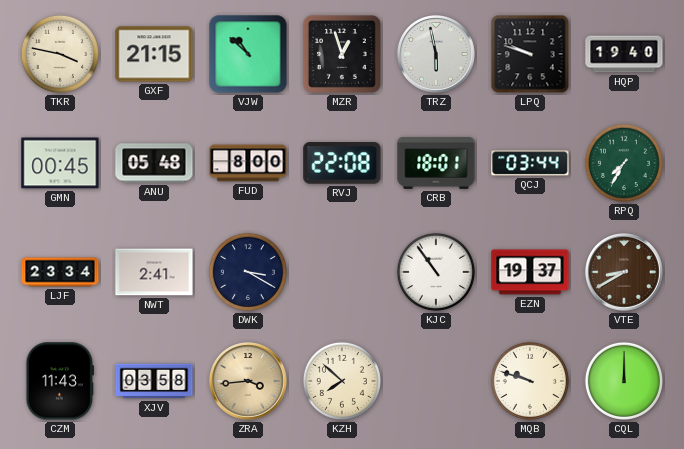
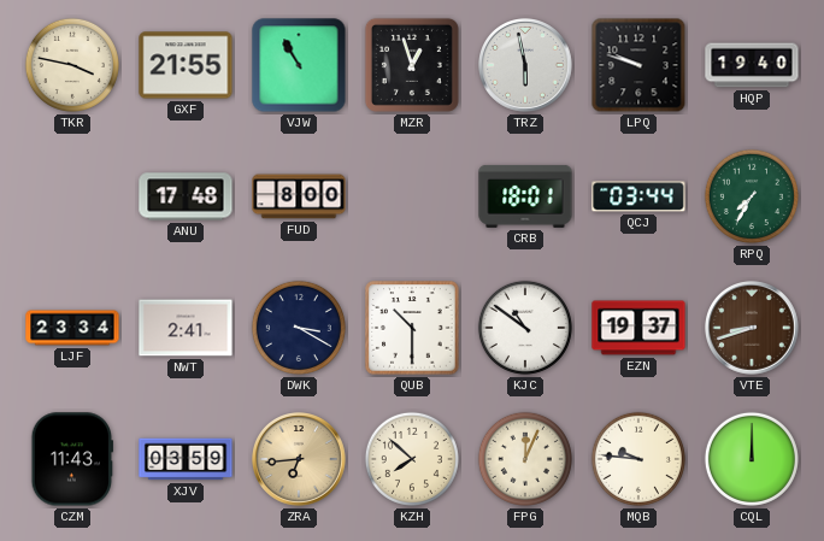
GXF: 21:15 -> 21:55
VJW: 10:52 -> 10:55
GMN: 00:45 -> none
ANU: 05:48 -> 17:48
RVJ: 22:08 -> none
QUB: none -> 10:30
KJC: 10:54 -> 10:51
VTE: 8:40 -> 8:42
XJV: 03:58 -> 03:59
ZRA: 3:44 -> 6:44
FPG: none -> 12:04
MQB: 9:48 -> 9:46
